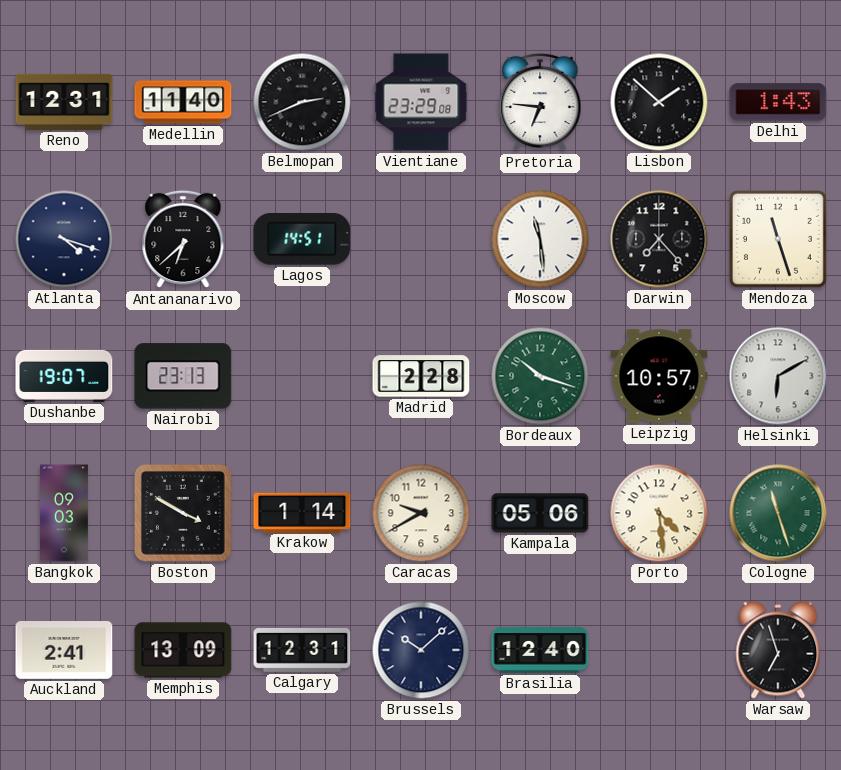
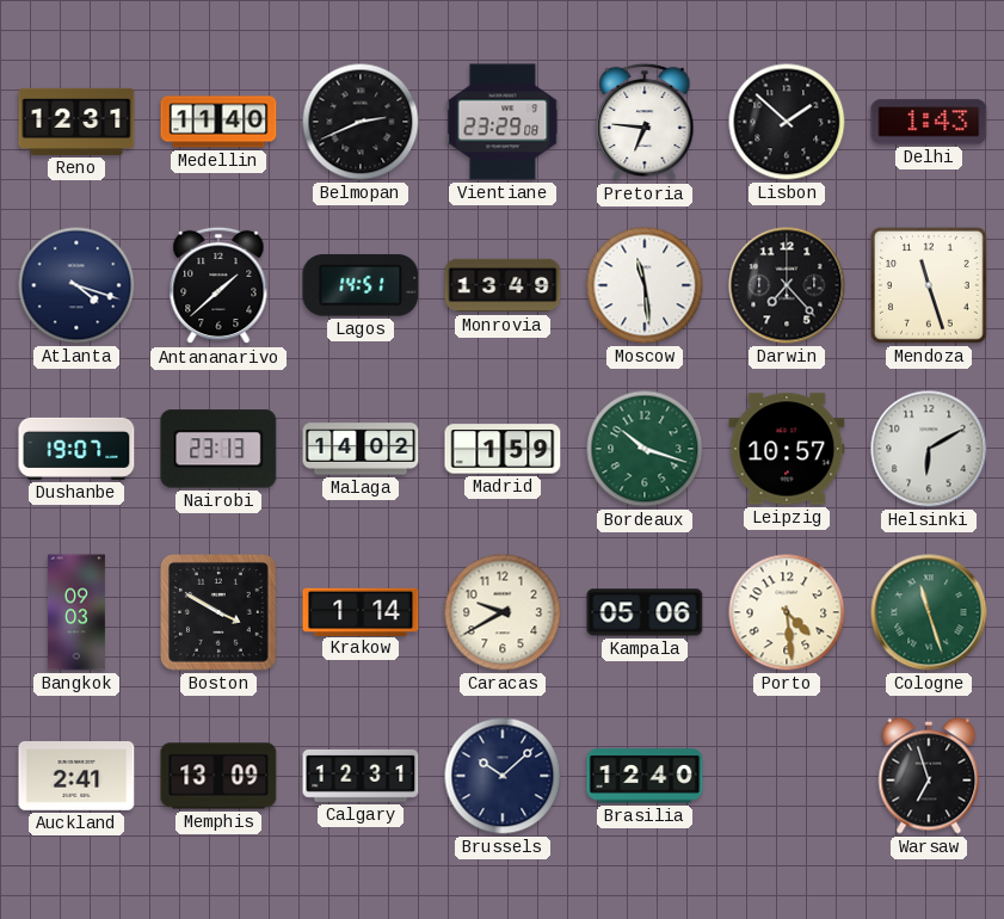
Antananarivo: 6:38 -> 1:38
Monrovia: none -> 13:49
Malaga: none -> 14:02
Madrid: 2:28 -> 1:59
